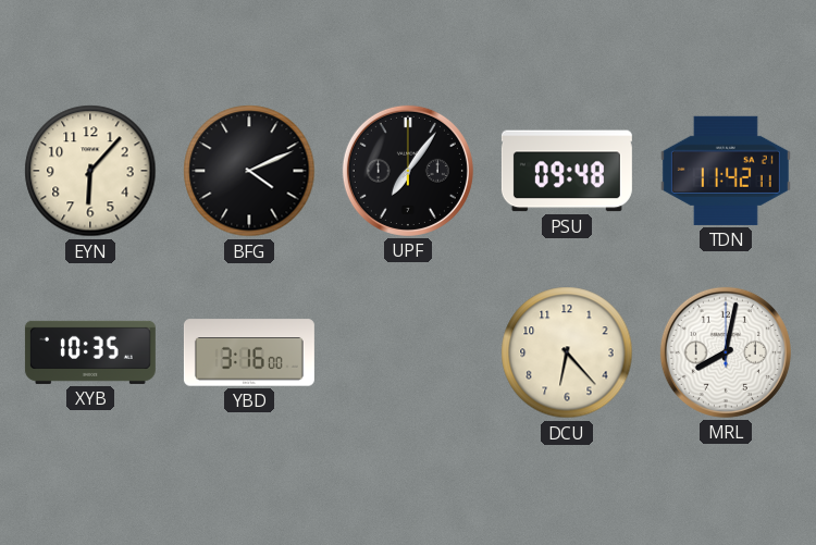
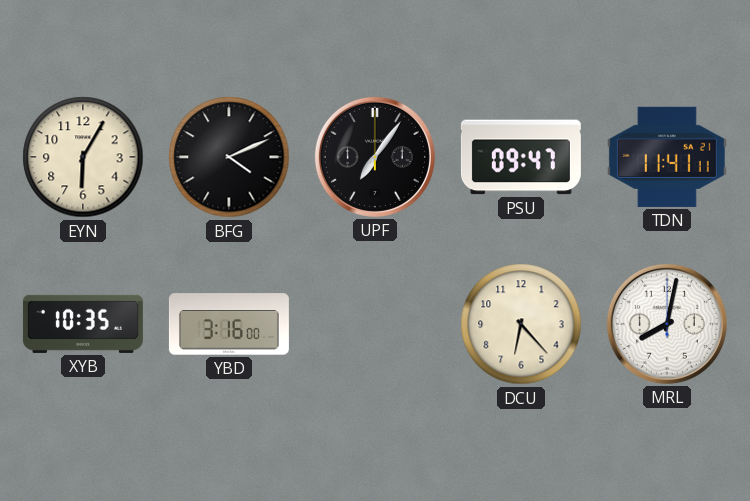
EYN: 6:07 -> 6:05
PSU: 09:48 -> 09:47
TDN: 11:42 -> 11:41
